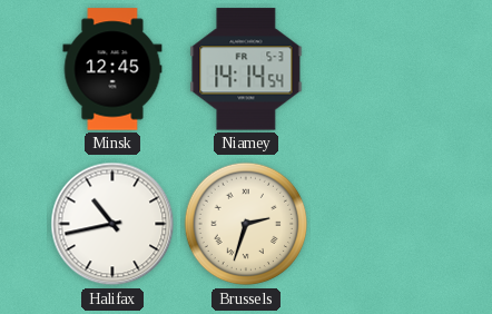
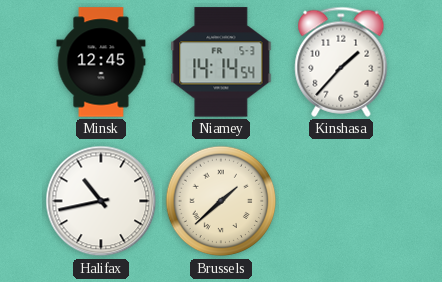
Kinshasa: none -> 1:37
Brussels: 2:33 -> 1:38
